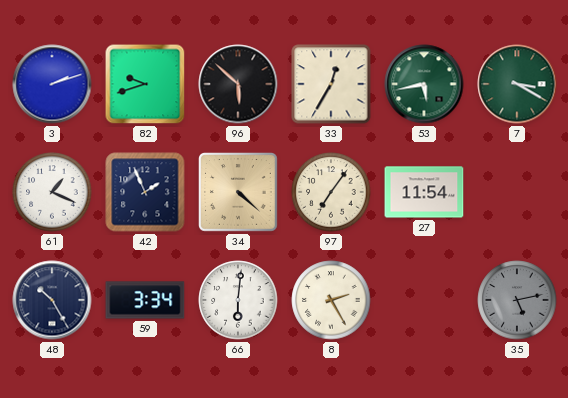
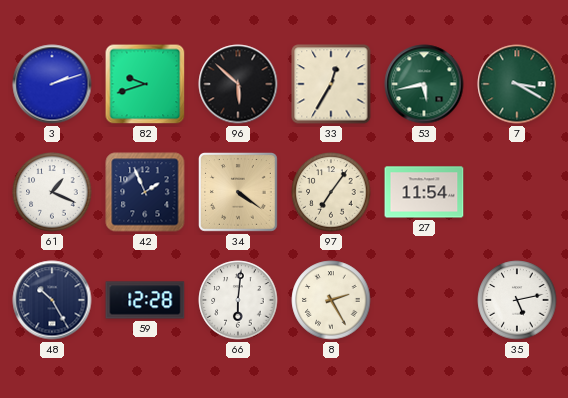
34: 4:22 -> 4:21
59: 3:34 -> 12:28
35 dial: grey -> white
